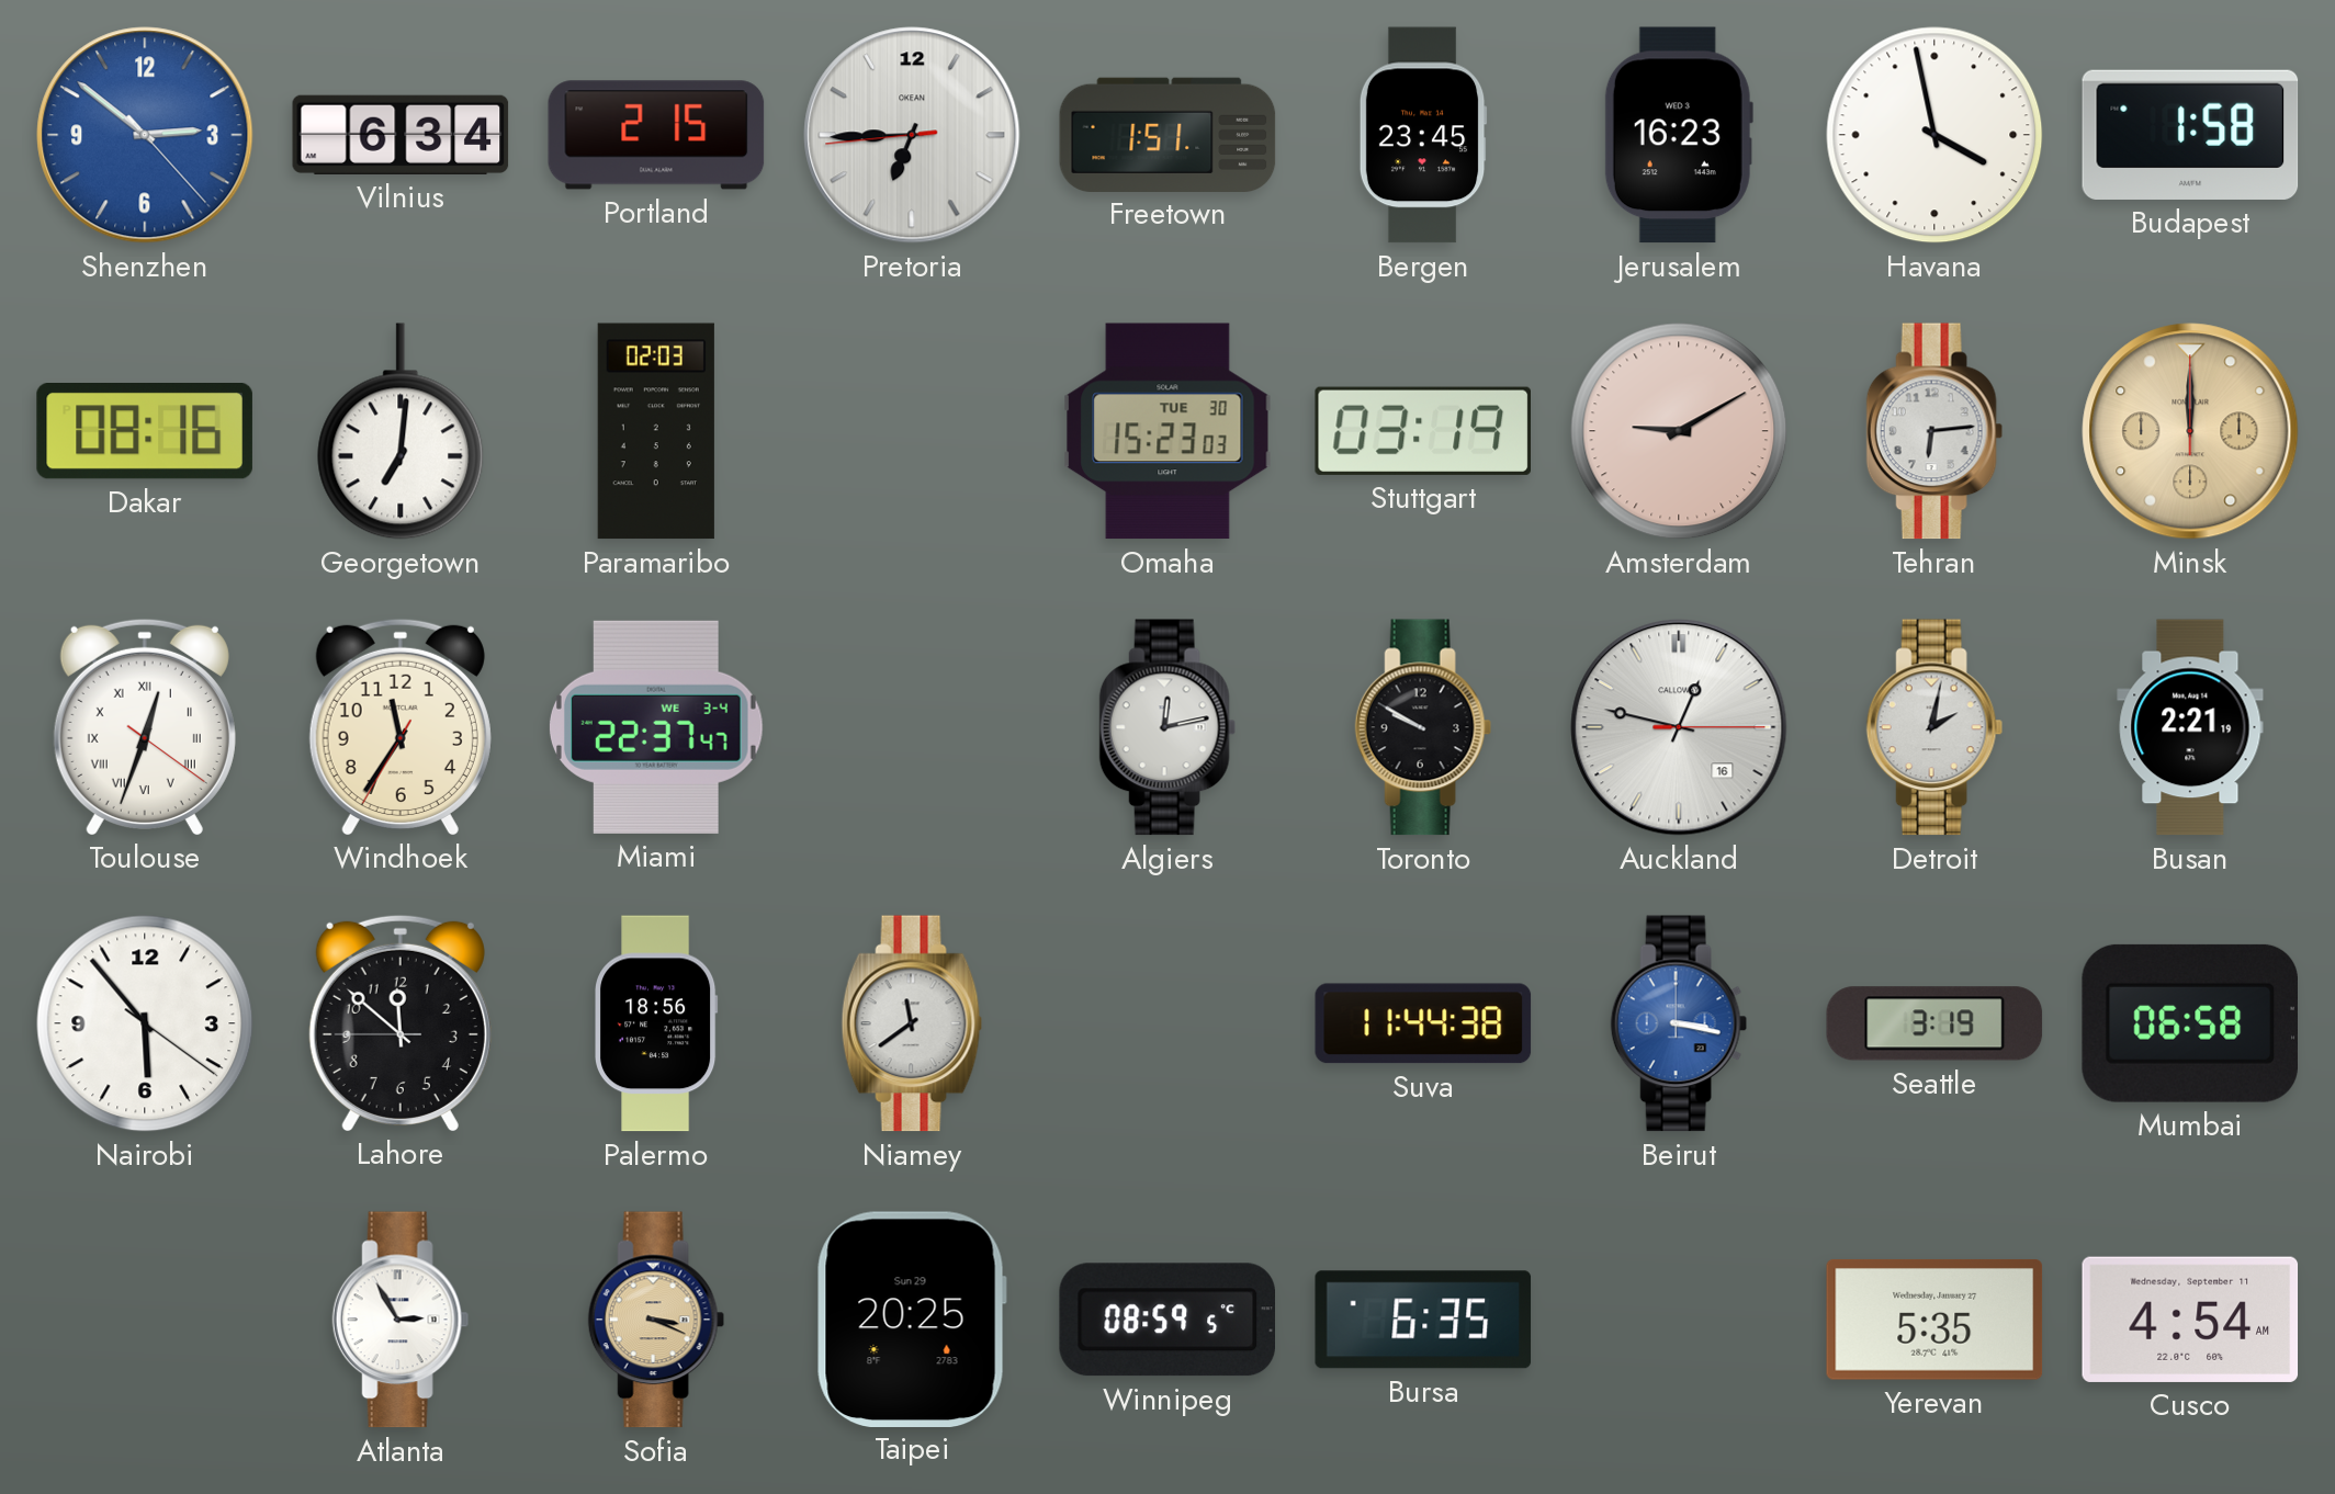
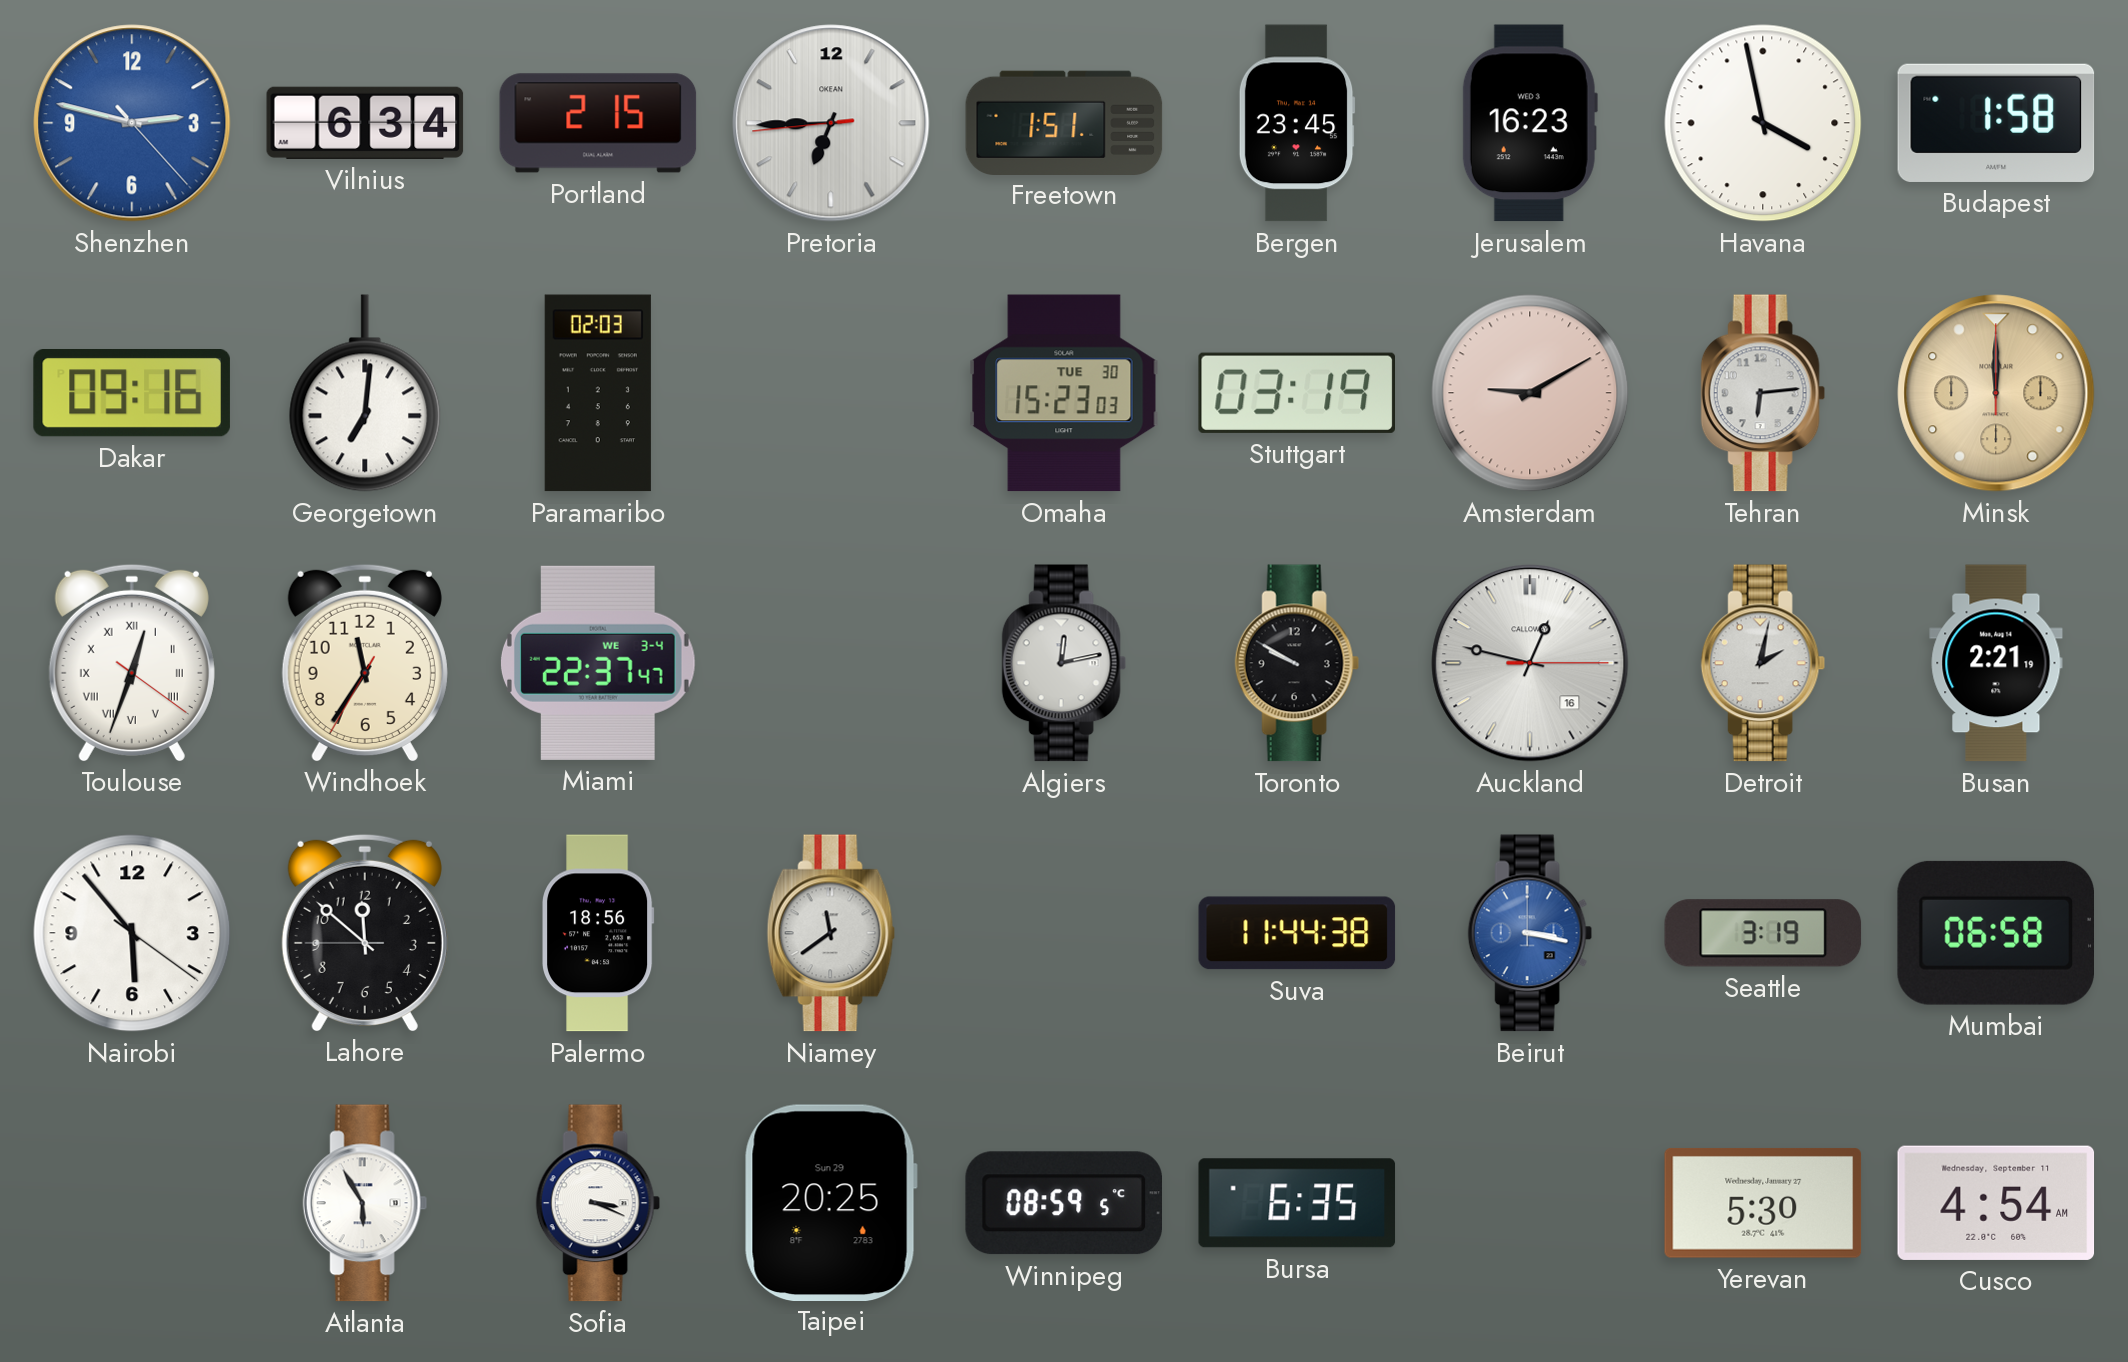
Shenzhen: 2:51 -> 2:47
Dakar: 08:16 -> 09:16
Atlanta: 2:55 -> 5:55
Sofia dial: champagne -> white
Yerevan: 5:35 -> 5:30
